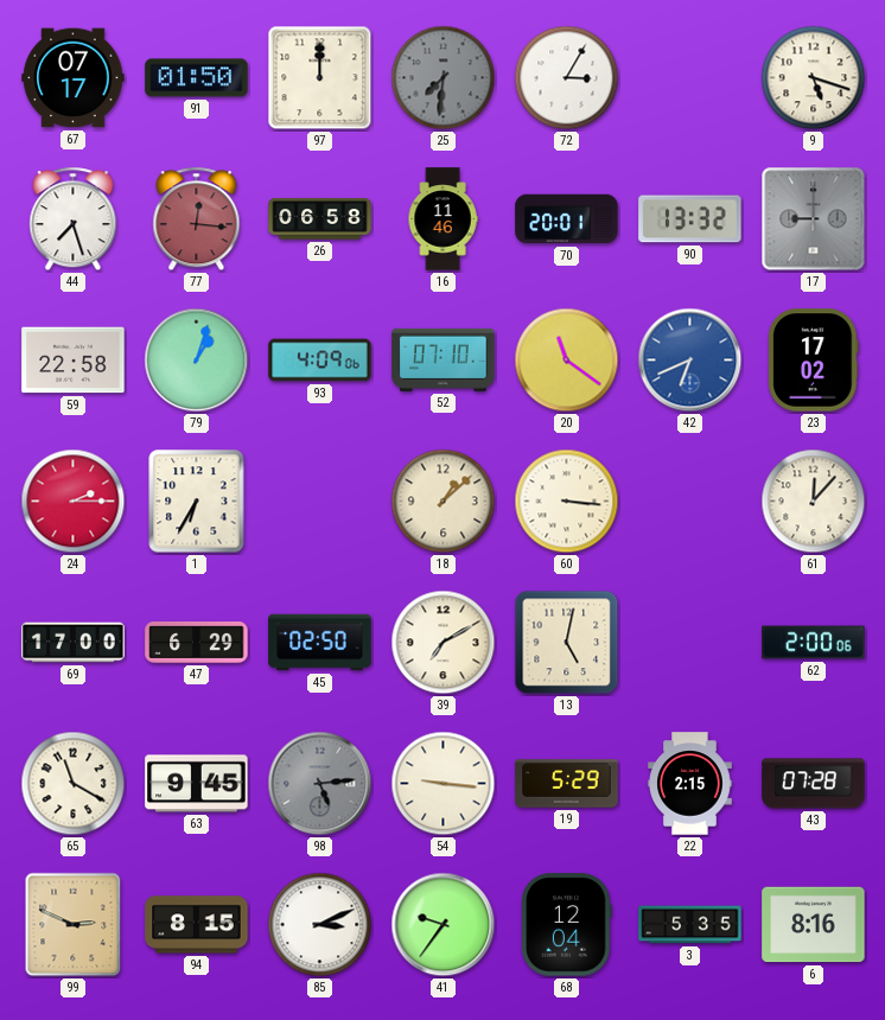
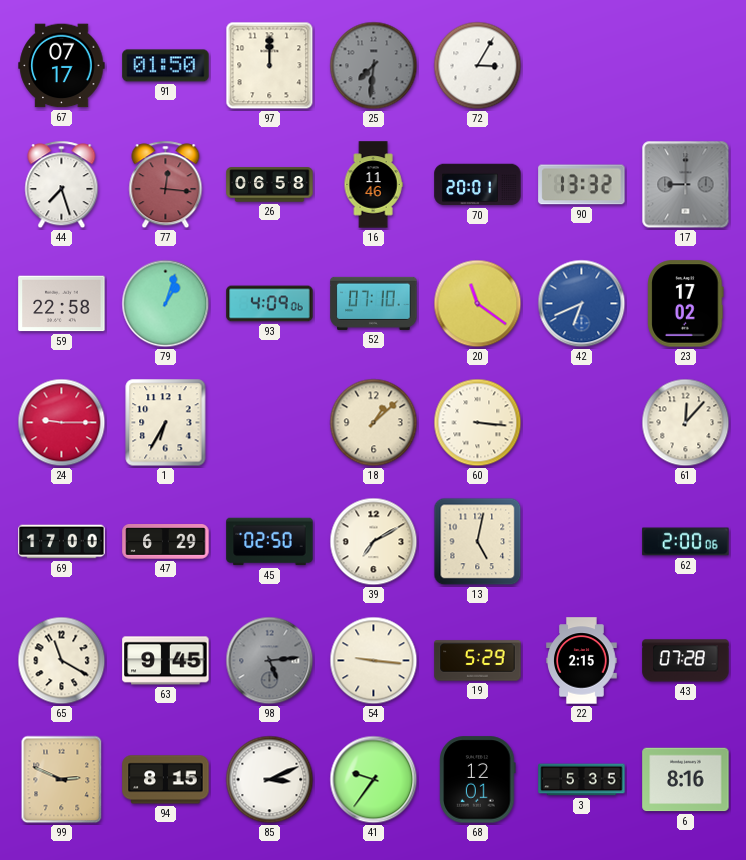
9: 5:18 -> none
24: 2:15 -> 9:15
68: 12:04 -> 12:01
